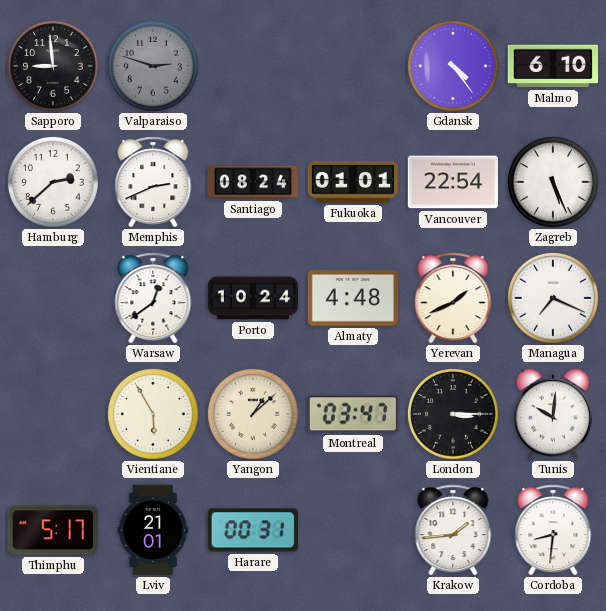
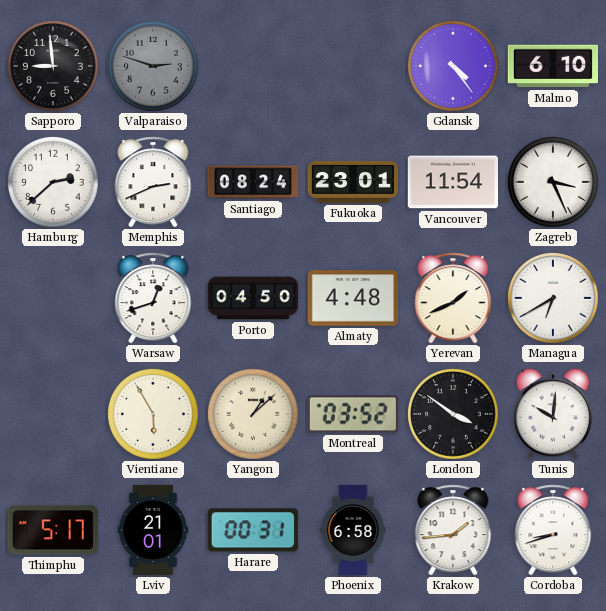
Fukuoka: 01:01 -> 23:01
Vancouver: 22:54 -> 11:54
Zagreb: 5:26 -> 3:26
Warsaw: 12:39 -> 12:42
Porto: 10:24 -> 04:50
Managua: 7:19 -> 6:40
Montreal: 03:47 -> 03:52
London: 3:15 -> 3:51
Phoenix: none -> 6:58
Cordoba: 8:31 -> 8:42
